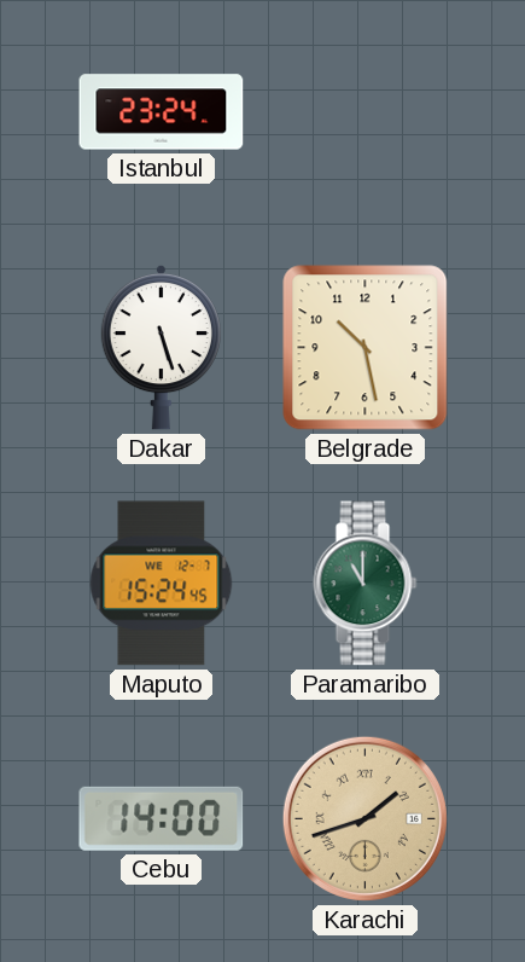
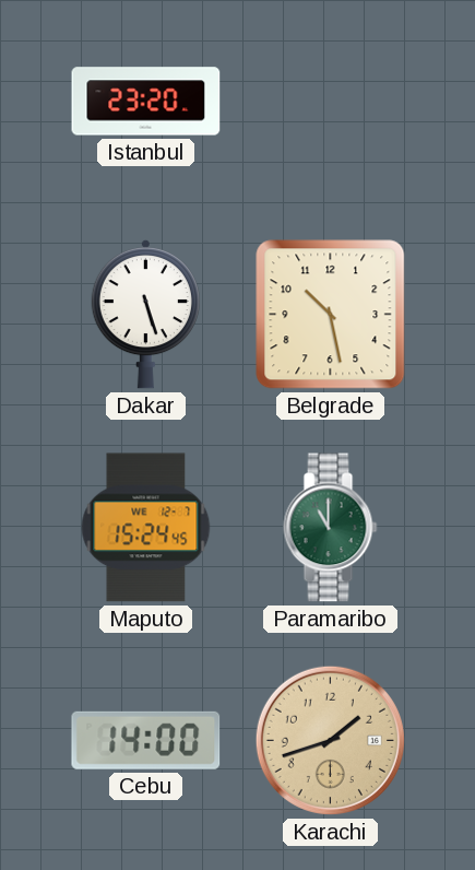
Istanbul: 23:24 -> 23:20
Karachi numerals: Roman -> Arabic
